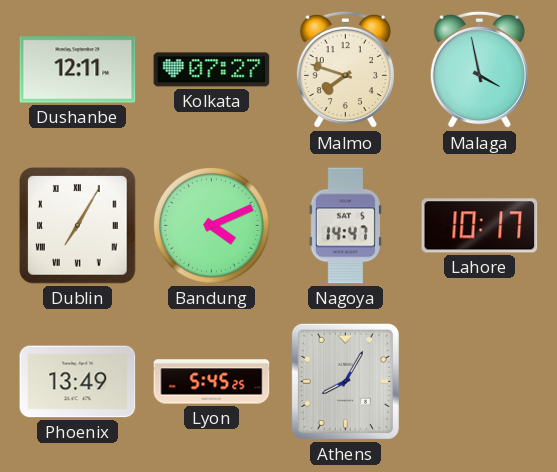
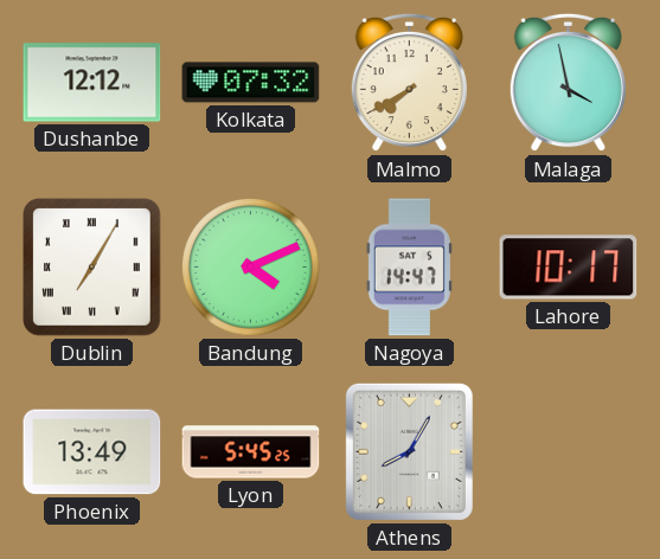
Dushanbe: 12:11 -> 12:12
Kolkata: 07:27 -> 07:32
Malmo: 7:48 -> 7:40
